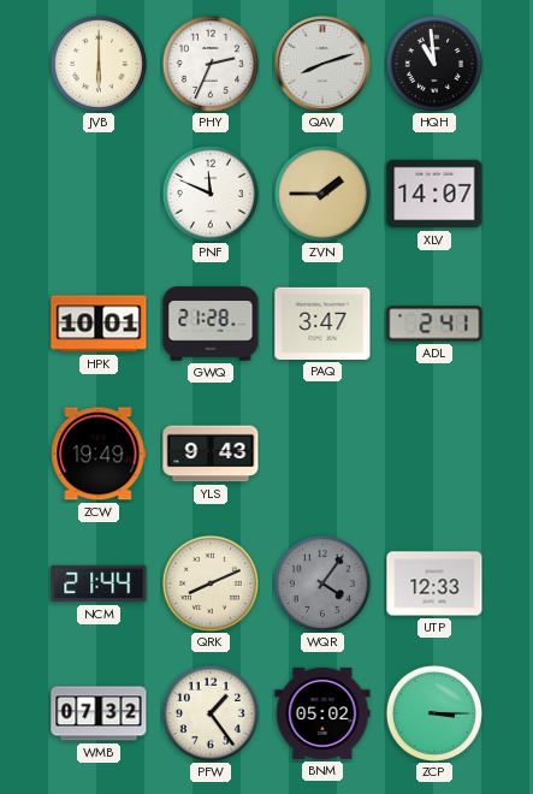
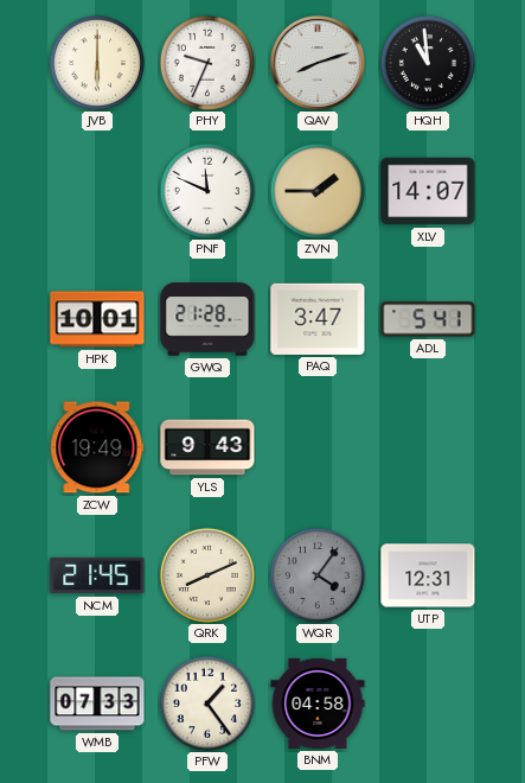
PHY: 2:34 -> 9:34
ADL: 2:41 -> 5:41
NCM: 21:44 -> 21:45
UTP: 12:33 -> 12:31
WMB: 07:32 -> 07:33
BNM: 05:02 -> 04:58
ZCP: 3:15 -> none
